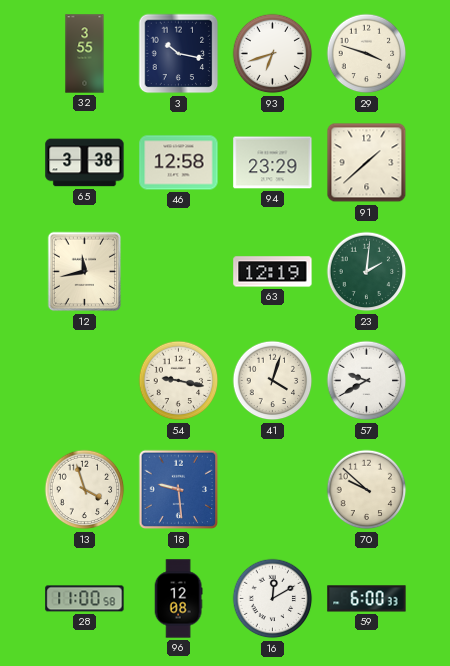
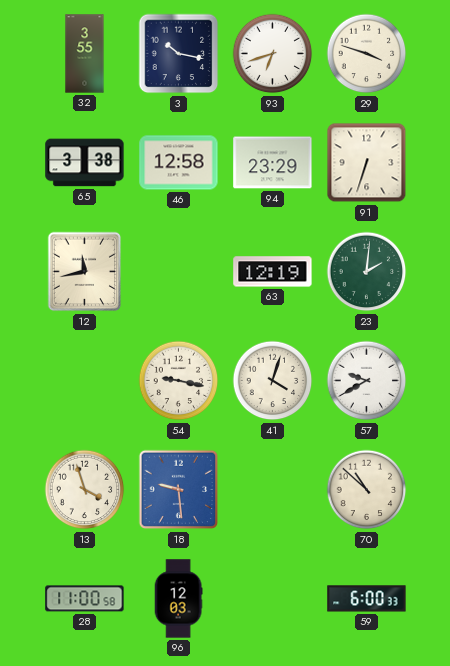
91: 1:38 -> 6:33
70: 9:52 -> 10:52
96: 12:08 -> 12:03
16: 12:10 -> none
